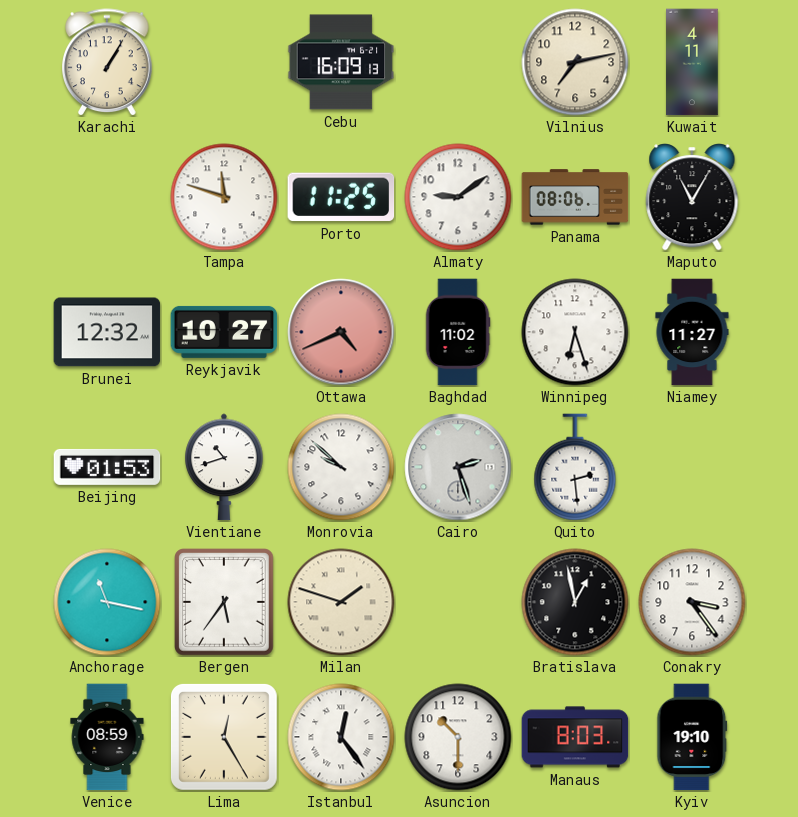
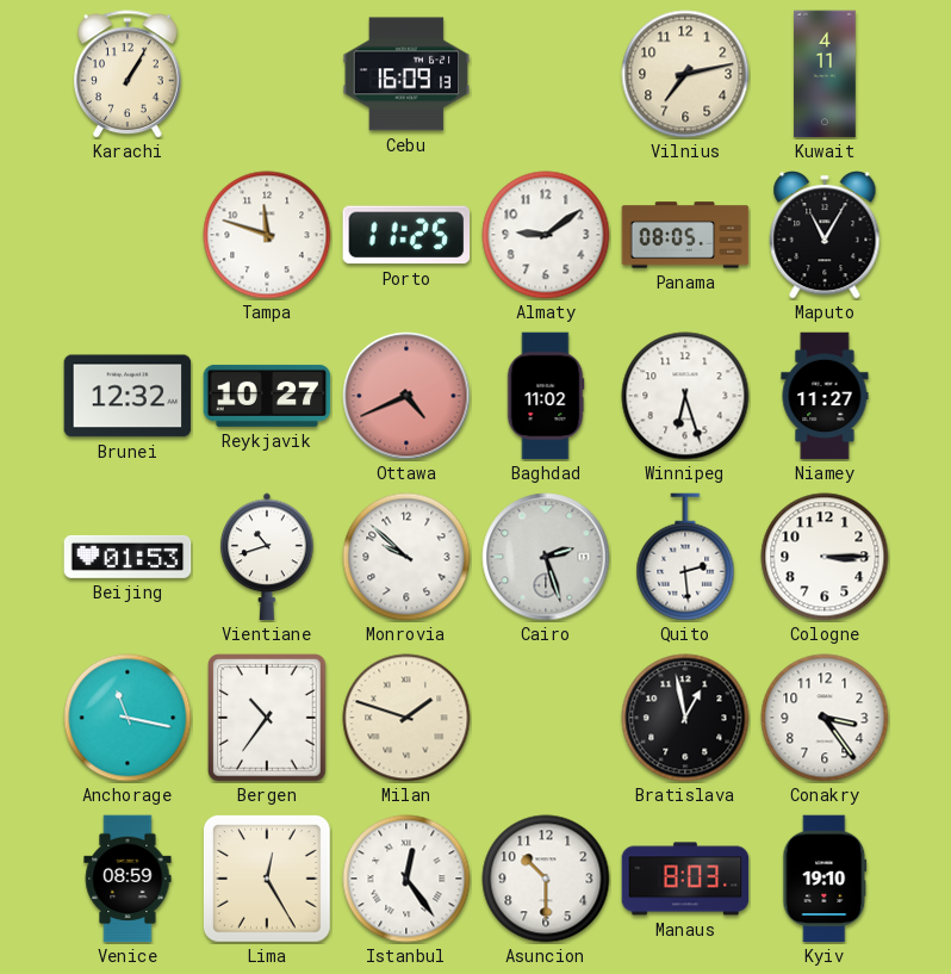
Panama: 08:06 -> 08:05
Cologne: none -> 3:15
Bergen: 5:36 -> 10:36
